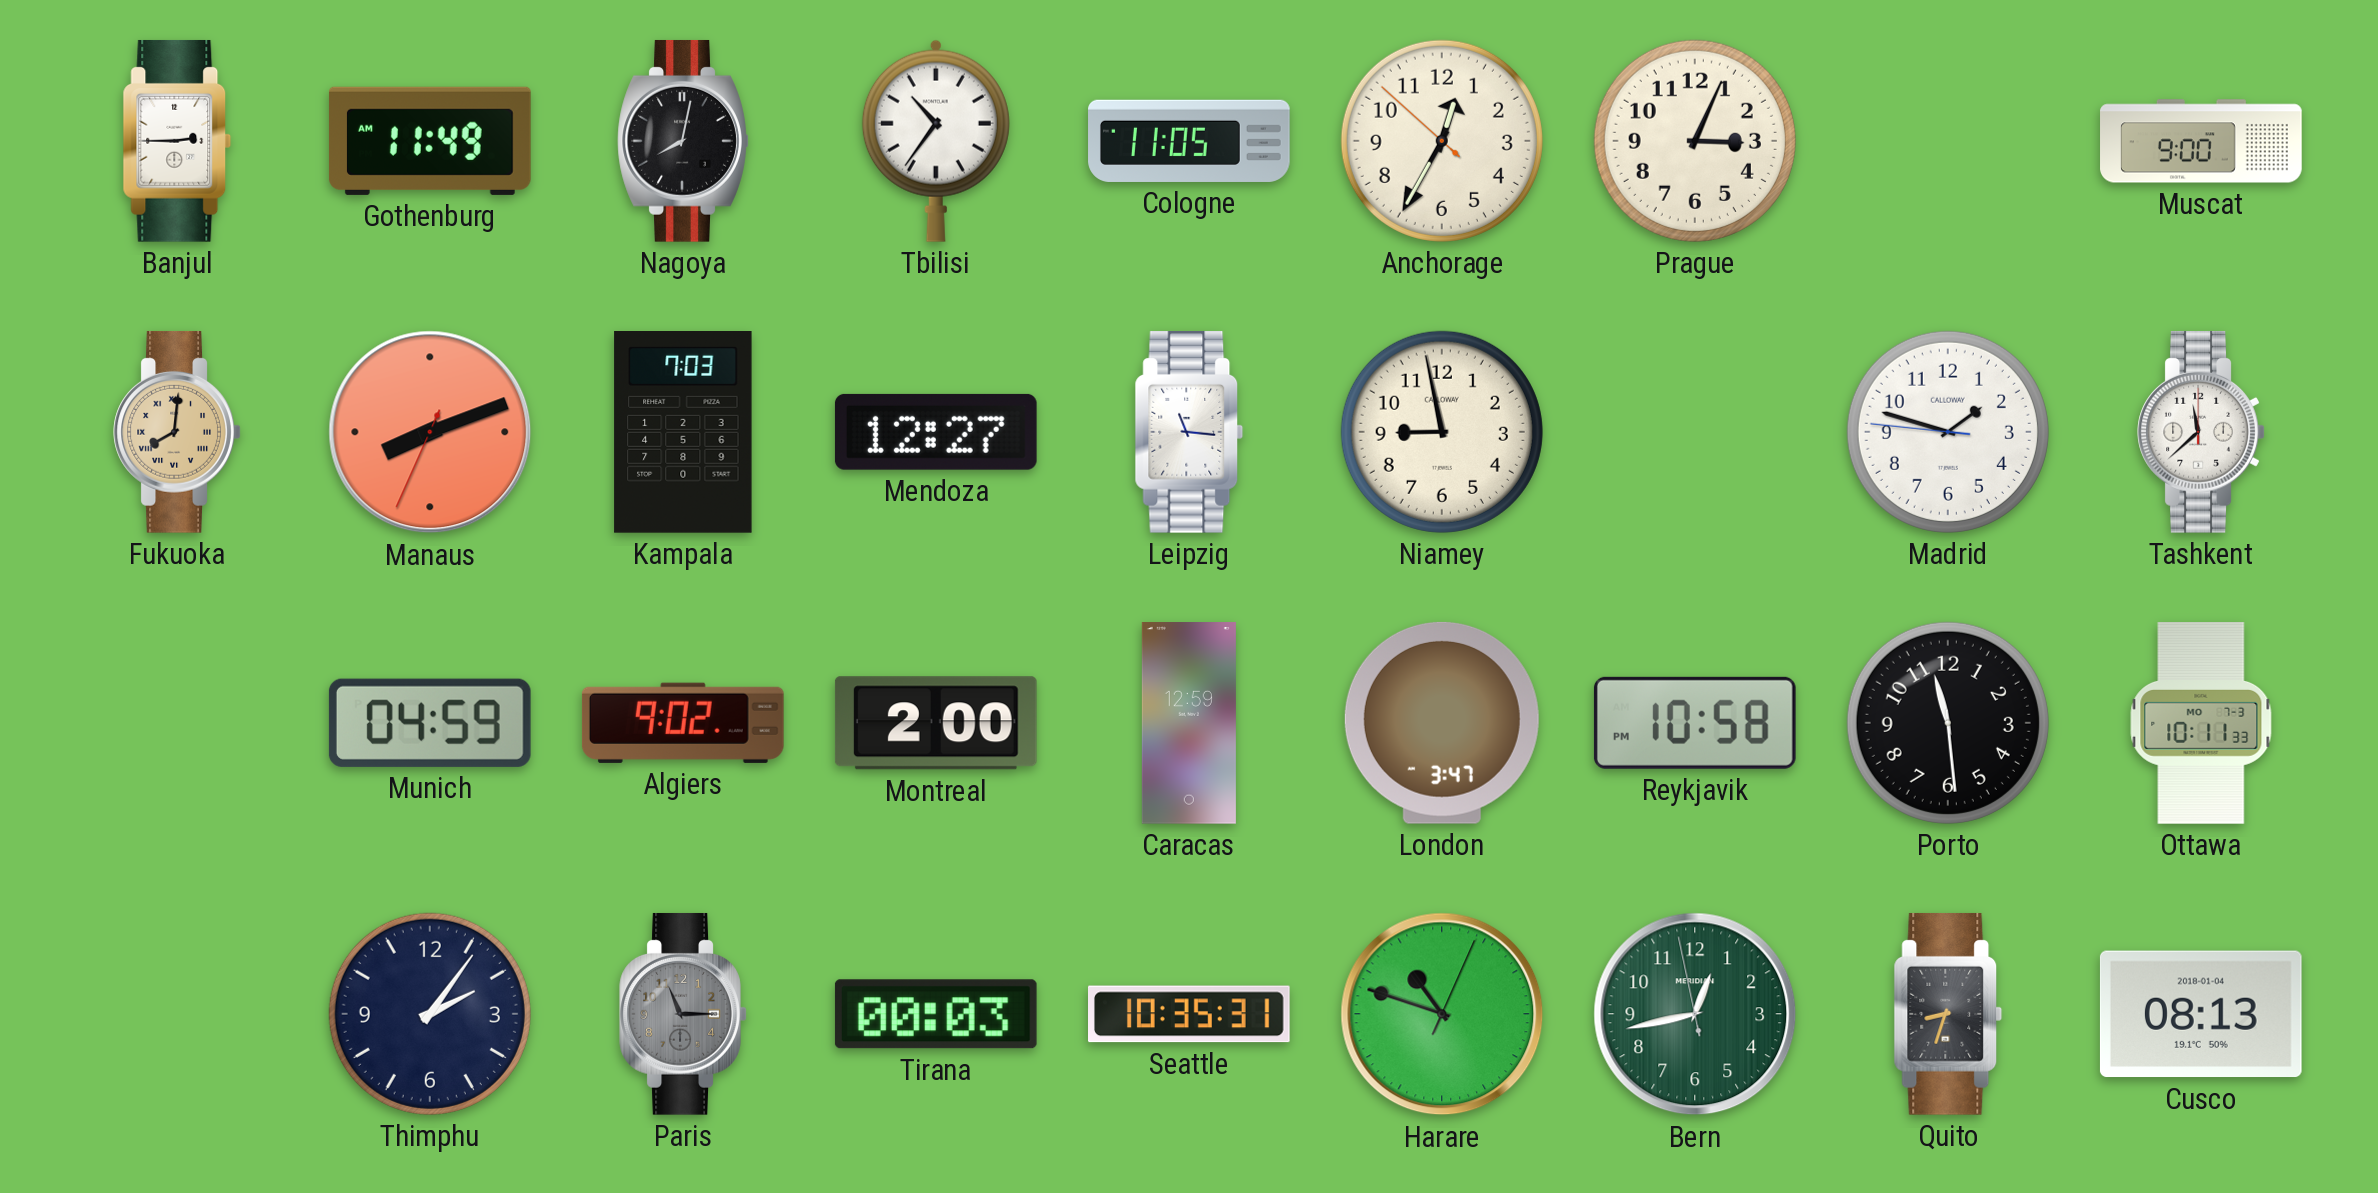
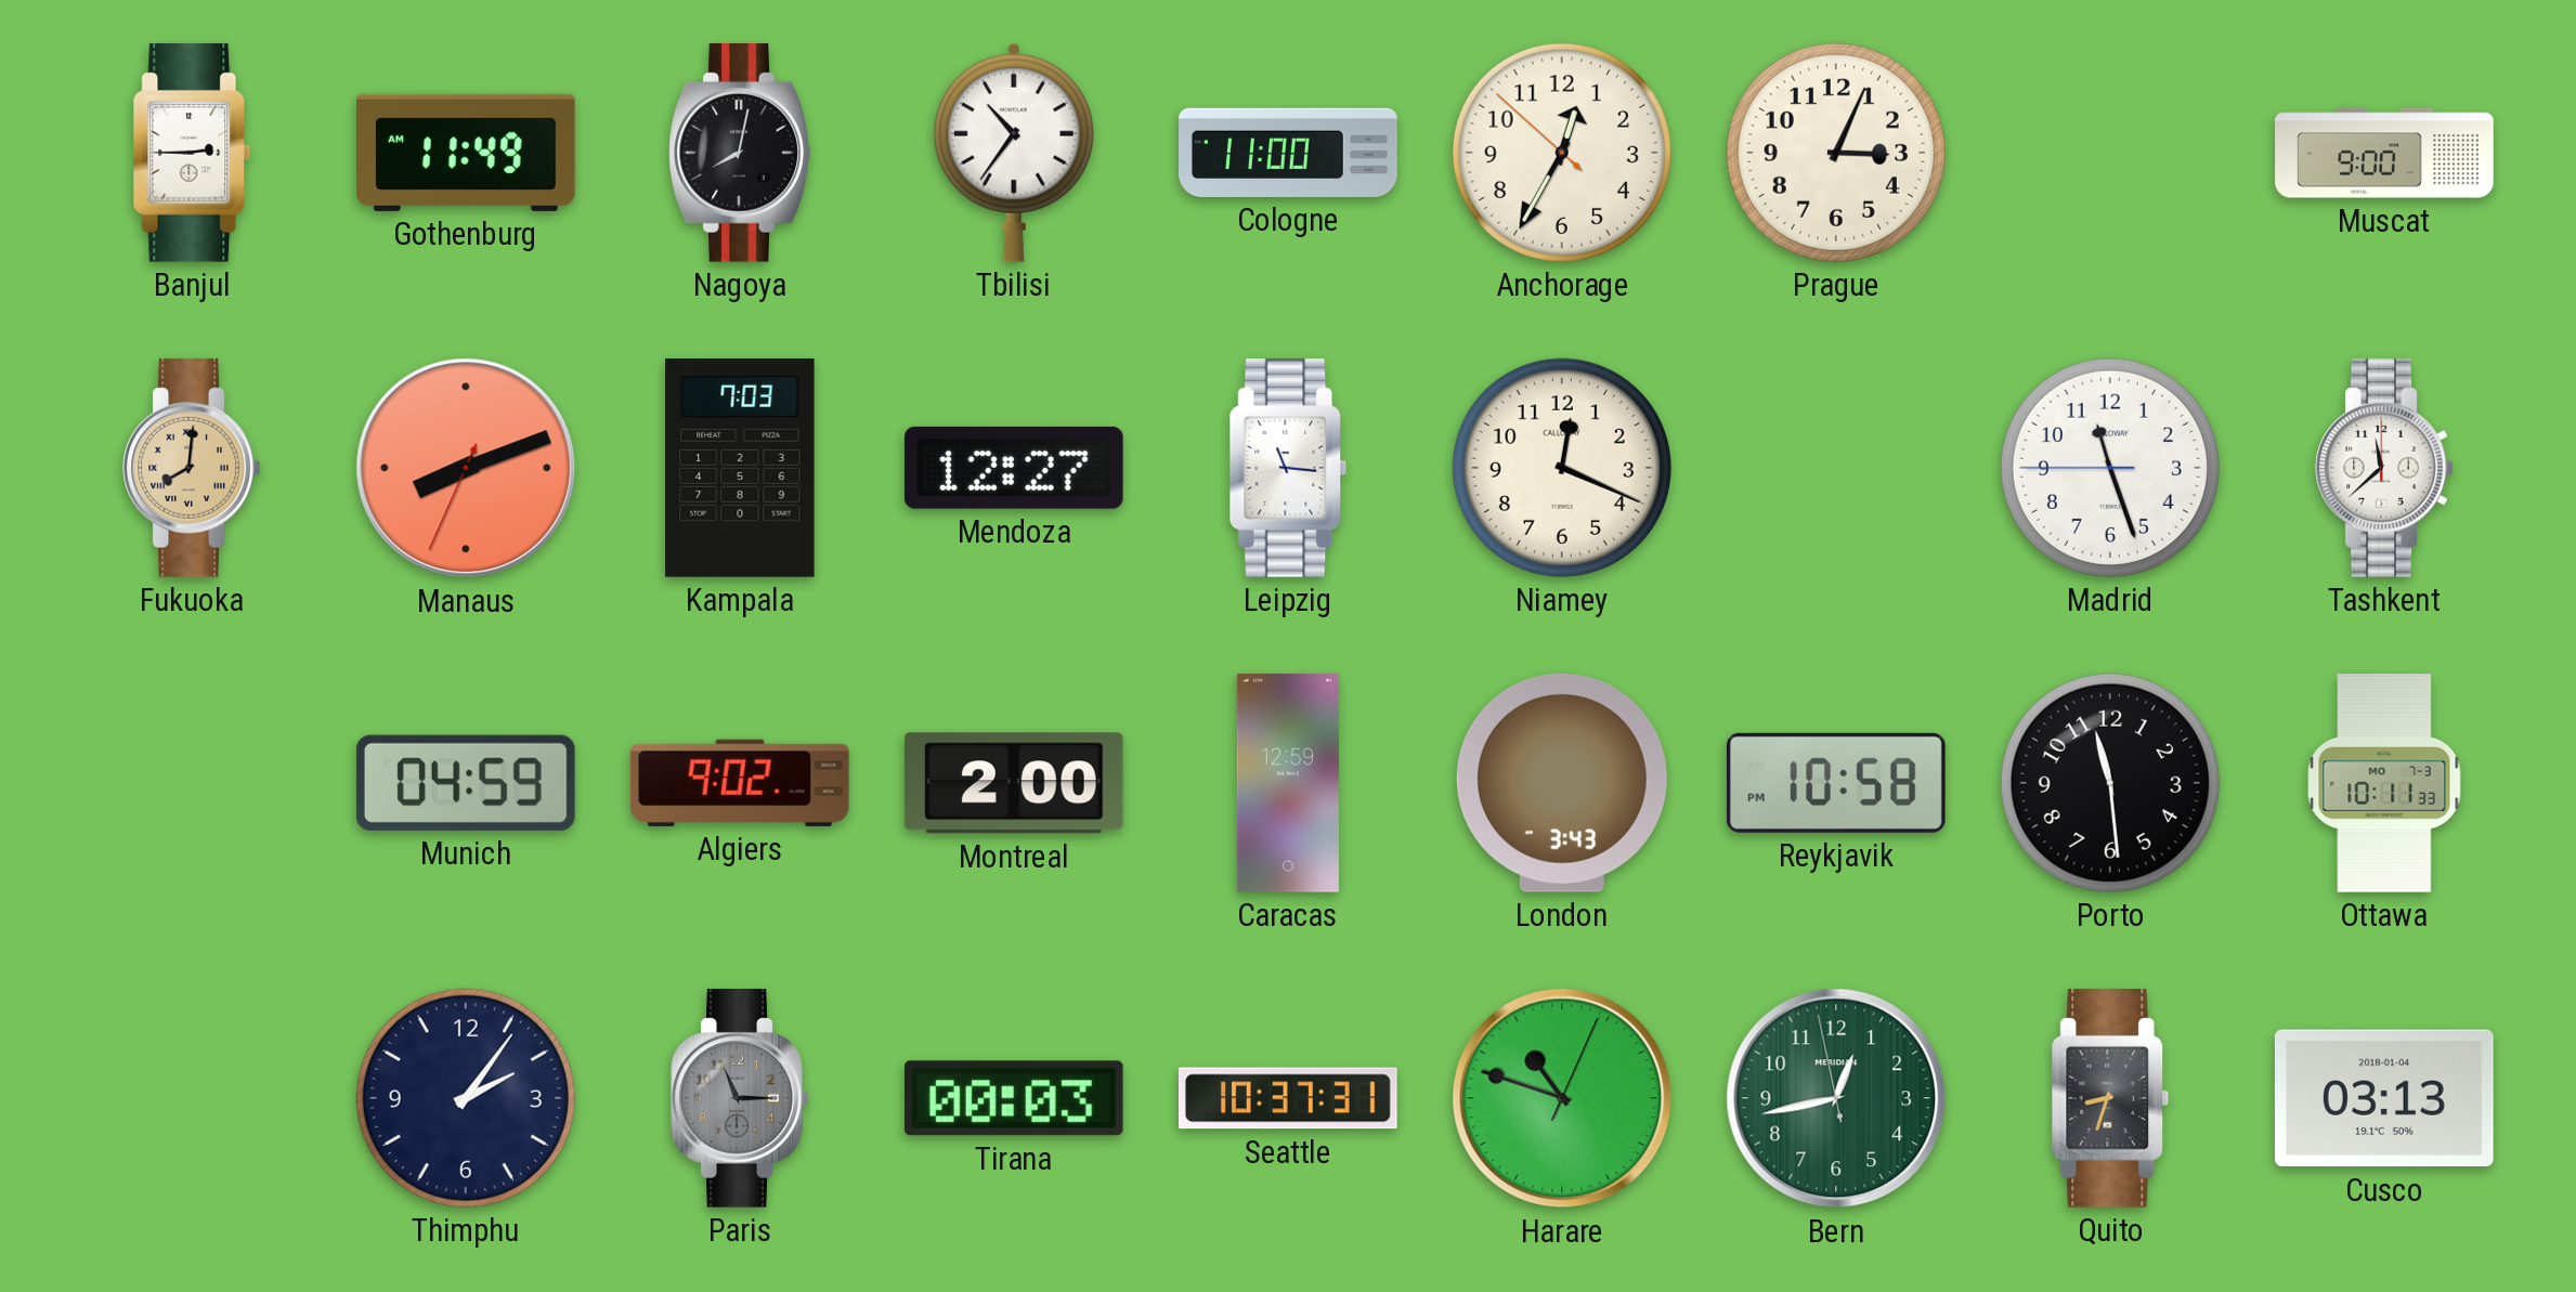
Cologne: 11:05 -> 11:00
Niamey: 8:58 -> 12:19
Madrid: 1:47 -> 11:26
London: 3:47 -> 3:43
Seattle: 10:35 -> 10:37
Cusco: 08:13 -> 03:13
